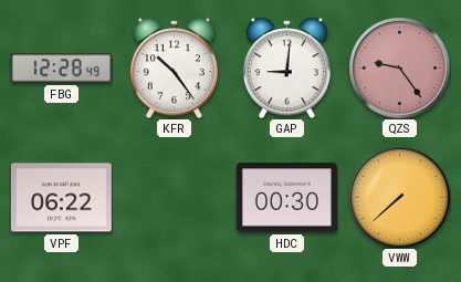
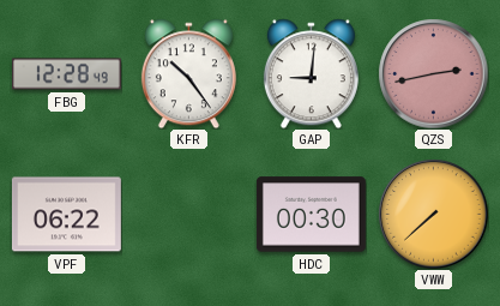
QZS: 9:24 -> 2:43
